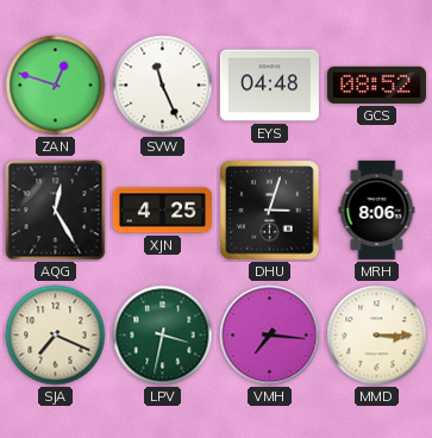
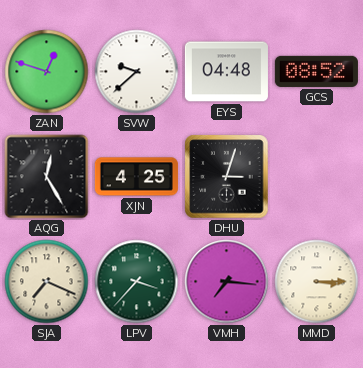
SVW: 11:26 -> 9:38
MRH: 8:06 -> none
LPV: 3:32 -> 3:37
